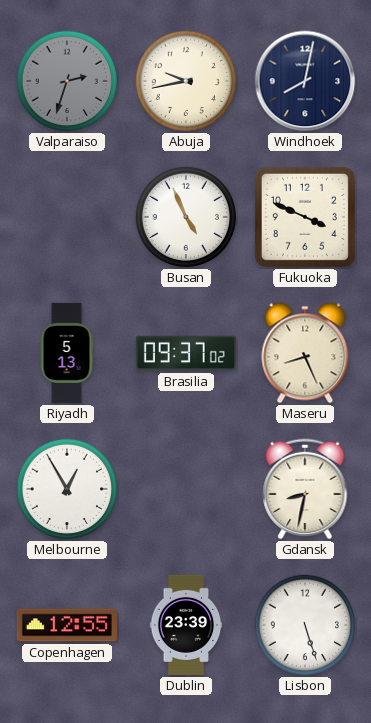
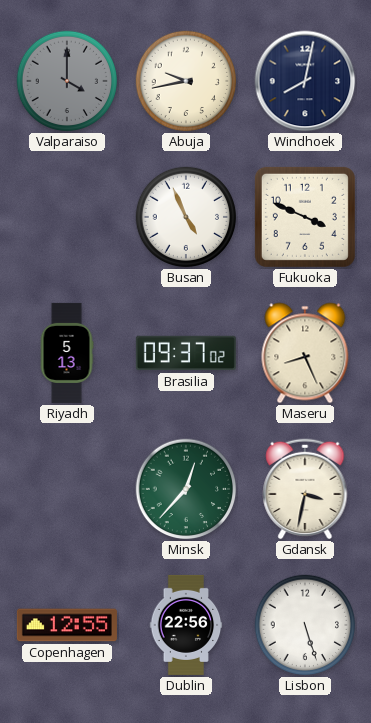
Valparaiso: 2:33 -> 4:00
Melbourne: 12:55 -> none
Minsk: none -> 12:37
Gdansk: 8:32 -> 3:32
Dublin: 23:39 -> 22:56
